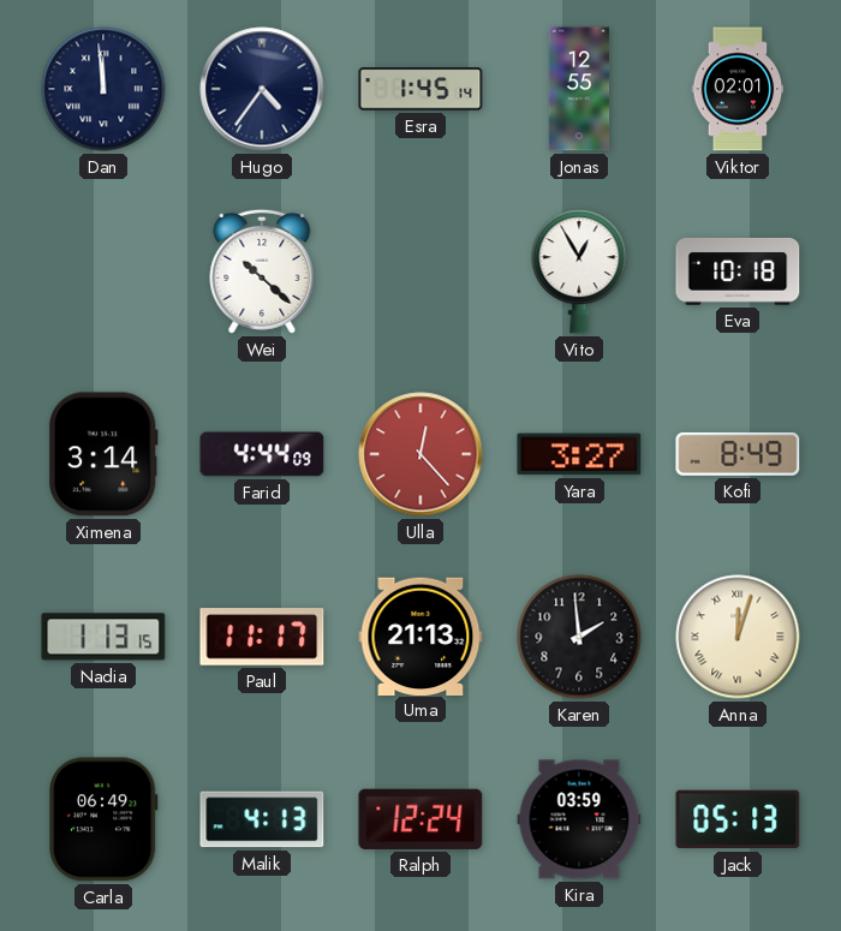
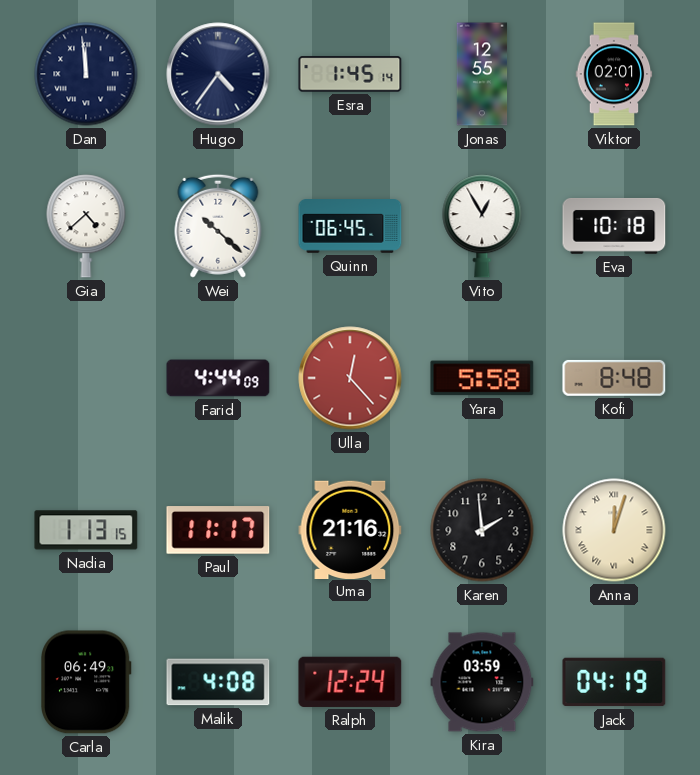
Gia: none -> 4:38
Quinn: none -> 06:45
Ximena: 3:14 -> none
Yara: 3:27 -> 5:58
Kofi: 8:49 -> 8:48
Uma: 21:13 -> 21:16
Malik: 4:13 -> 4:08
Jack: 05:13 -> 04:19
